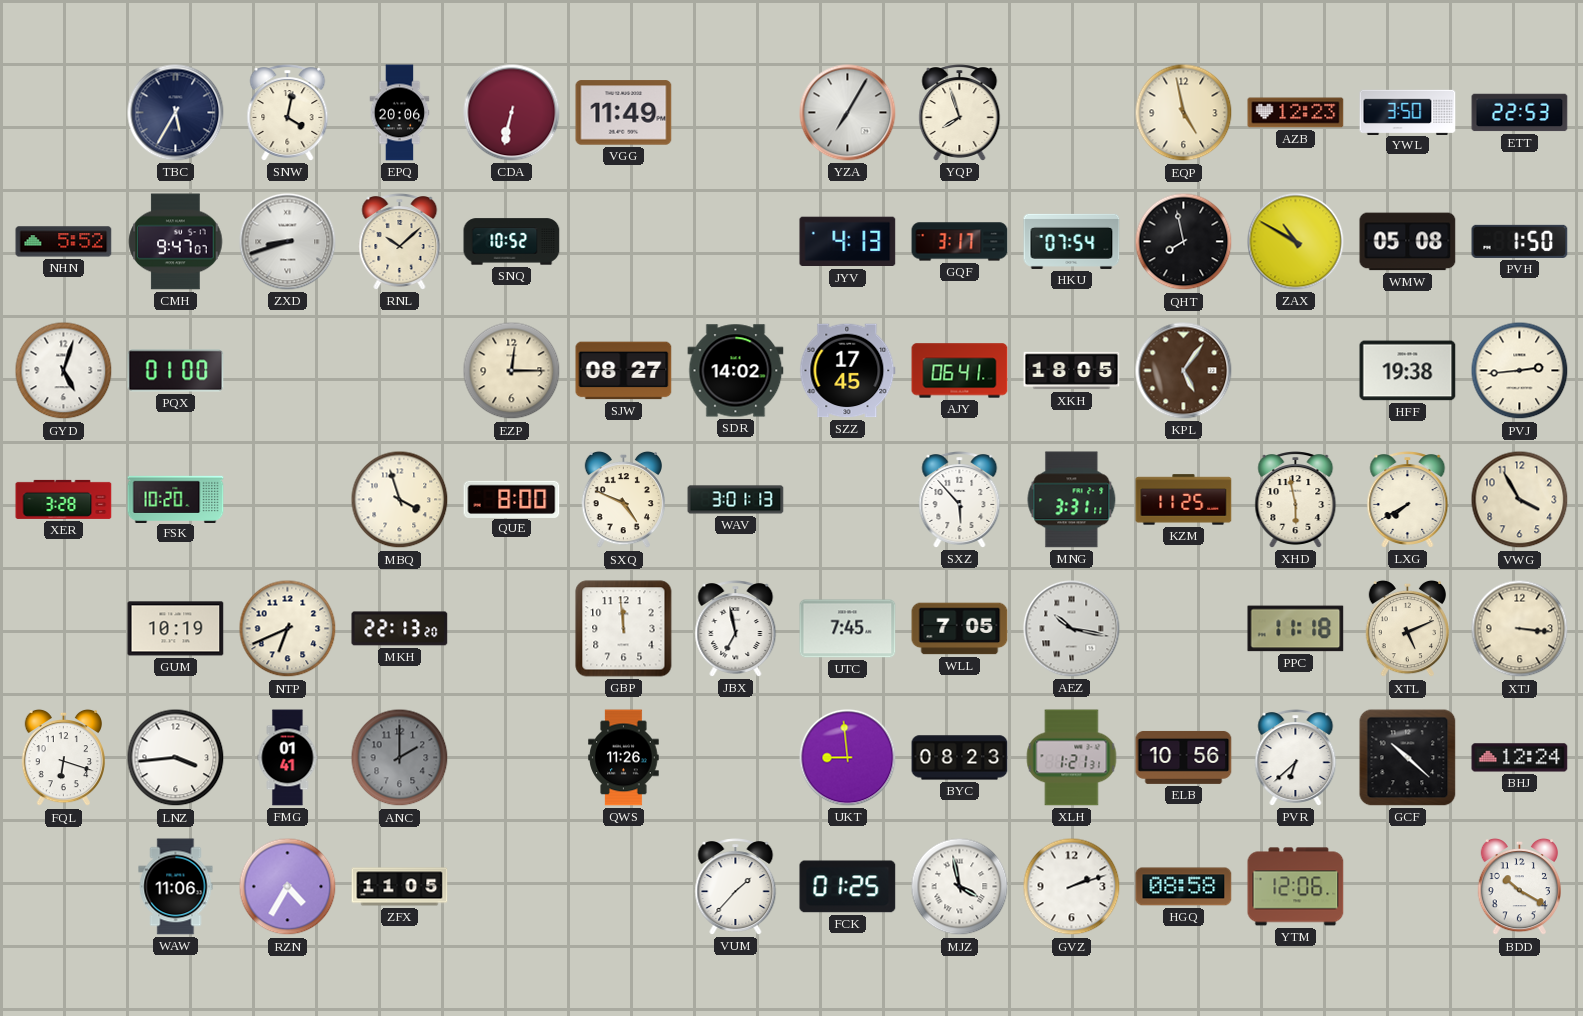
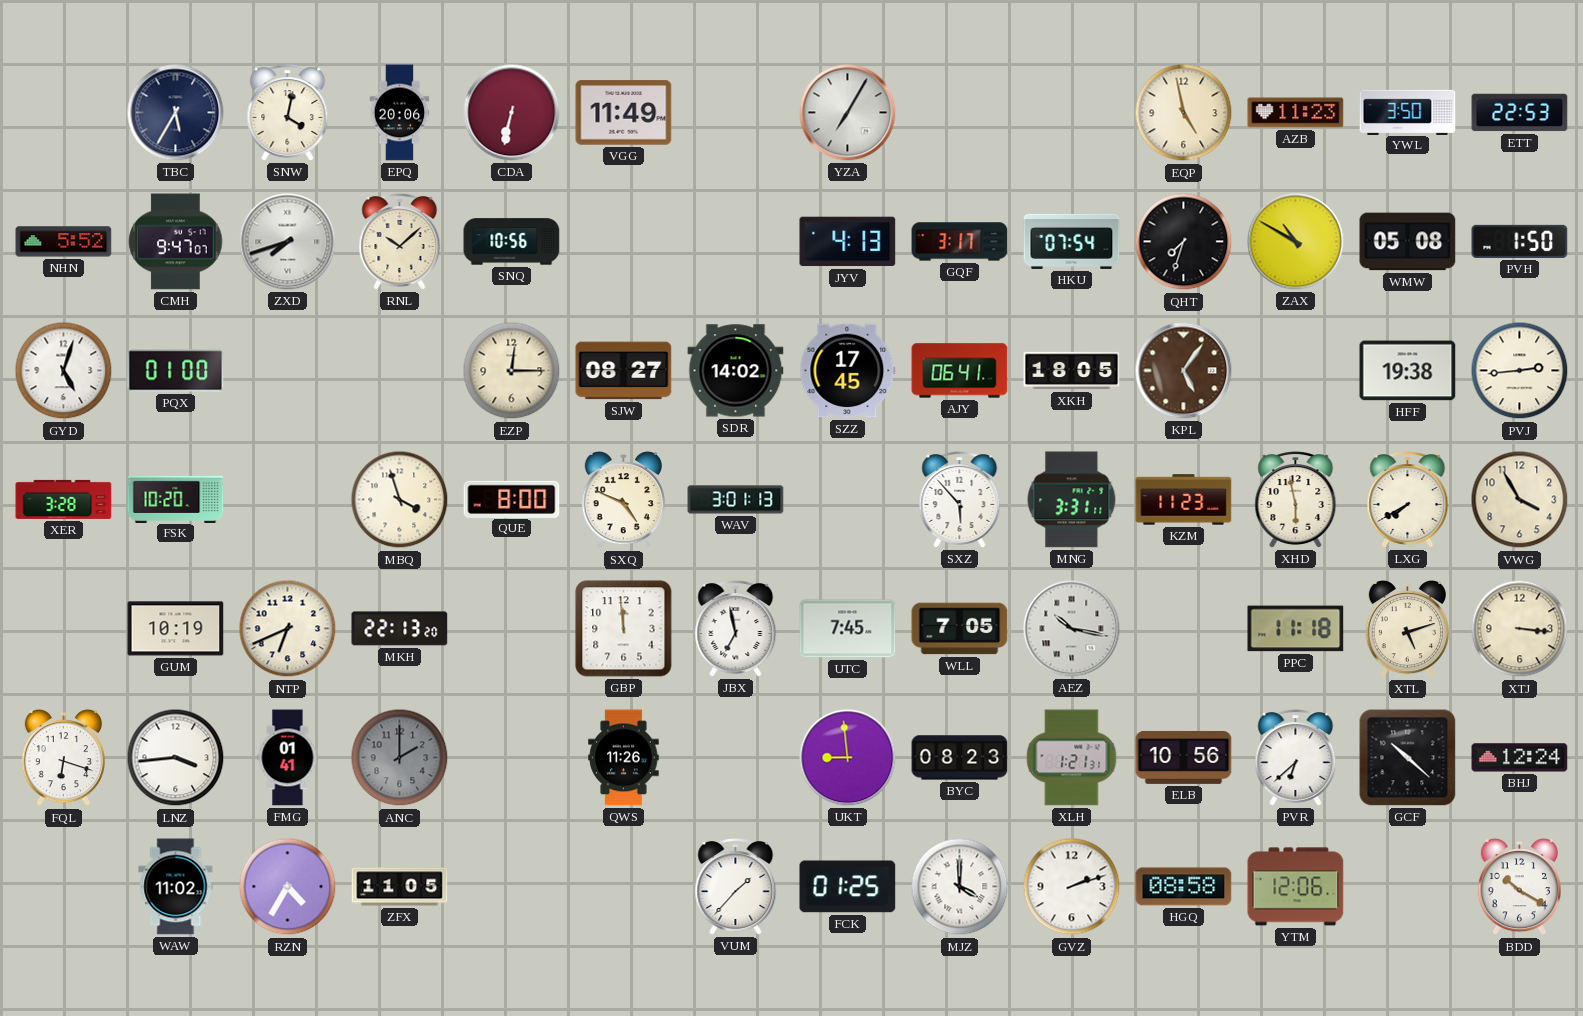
YQP: 7:57 -> none
AZB: 12:23 -> 11:23
ZXD: 8:42 -> 7:42
SNQ: 10:52 -> 10:56
QHT: 7:58 -> 7:33
KZM: 11:25 -> 11:23
XTL: 5:11 -> 5:12
WAW: 11:06 -> 11:02
MJZ: 3:58 -> 4:00
